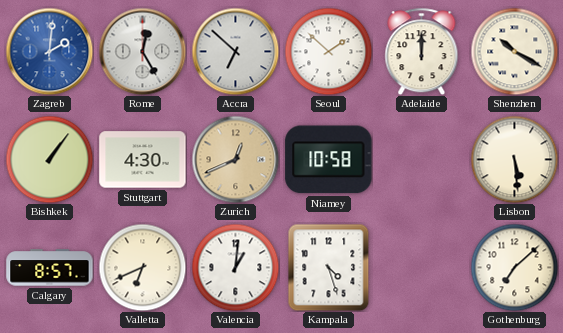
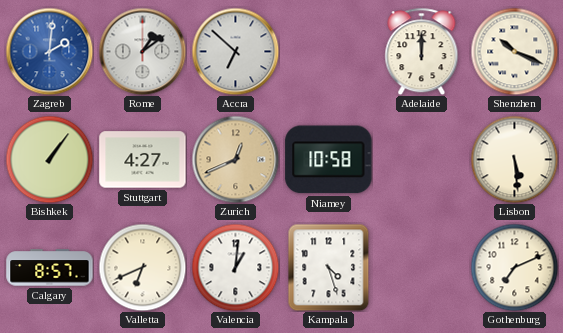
Rome: 12:25 -> 1:09
Seoul: 1:52 -> none
Shenzhen: 10:20 -> 10:19
Stuttgart: 4:30 -> 4:27
Gothenburg: 7:08 -> 7:11
